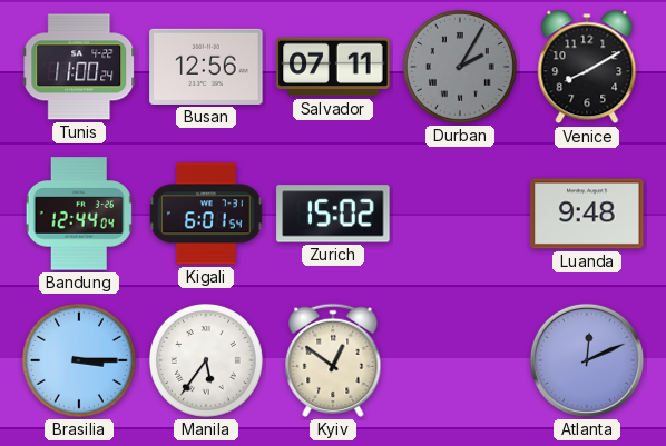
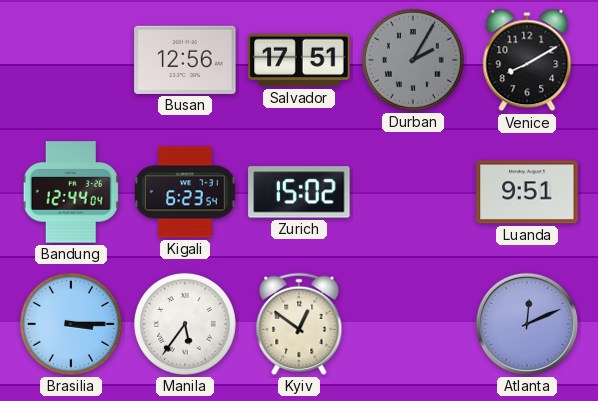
Tunis: 11:00 -> none
Salvador: 07:11 -> 17:51
Kigali: 6:01 -> 6:23
Luanda: 9:48 -> 9:51
